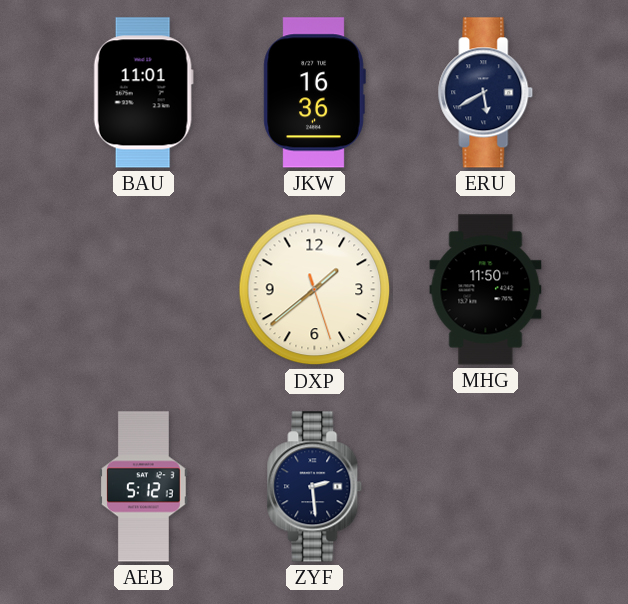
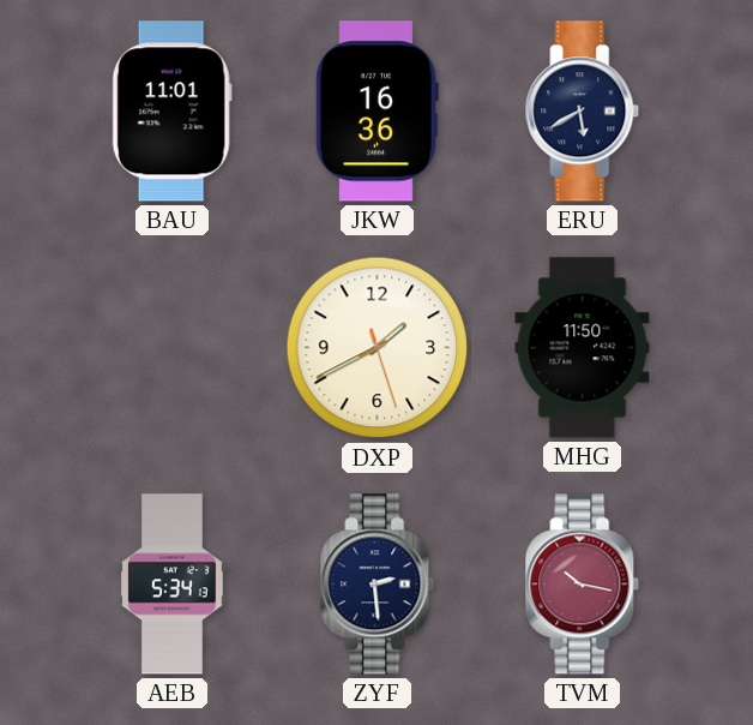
DXP: 1:38 -> 1:40
AEB: 5:12 -> 5:34
TVM: none -> 10:17
